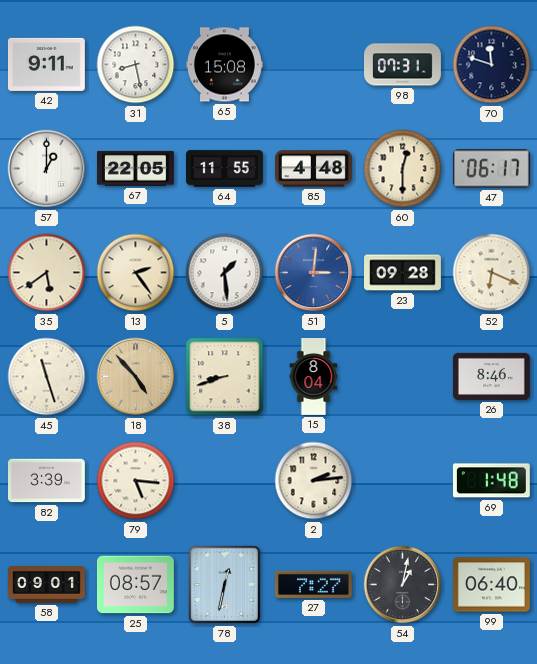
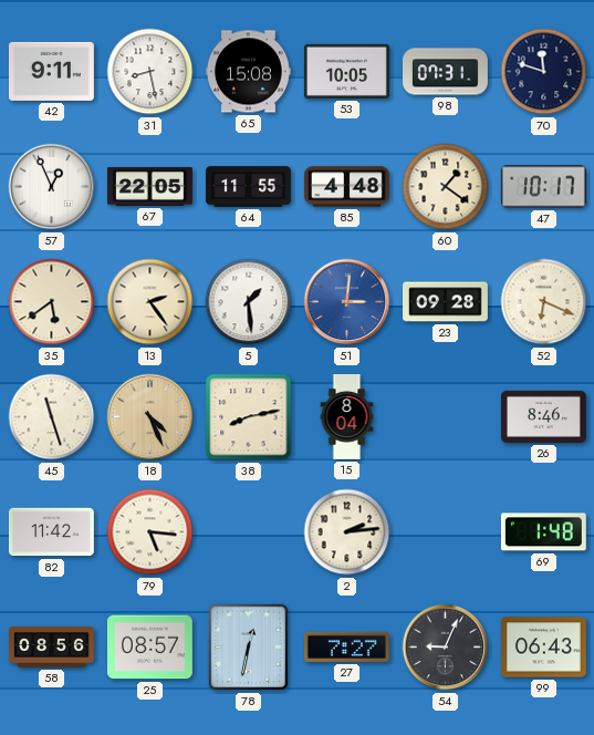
53: none -> 10:05
57: 1:00 -> 12:56
60: 12:30 -> 1:21
47: 06:17 -> 10:17
18: 4:53 -> 4:26
38: 8:42 -> 8:13
82: 3:39 -> 11:42
58: 09:01 -> 08:56
54: 1:02 -> 9:04
99: 06:40 -> 06:43
